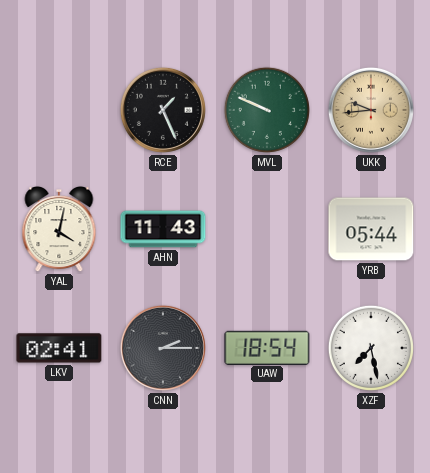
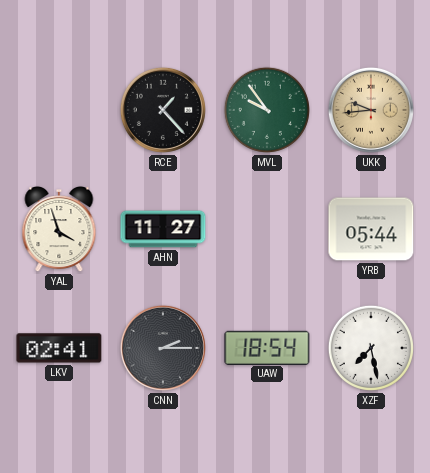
RCE: 1:26 -> 1:23
MVL: 9:49 -> 9:54
YAL: 4:02 -> 3:57
AHN: 11:43 -> 11:27
